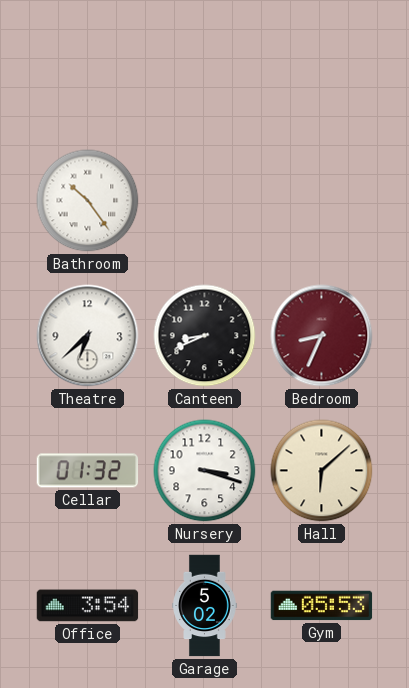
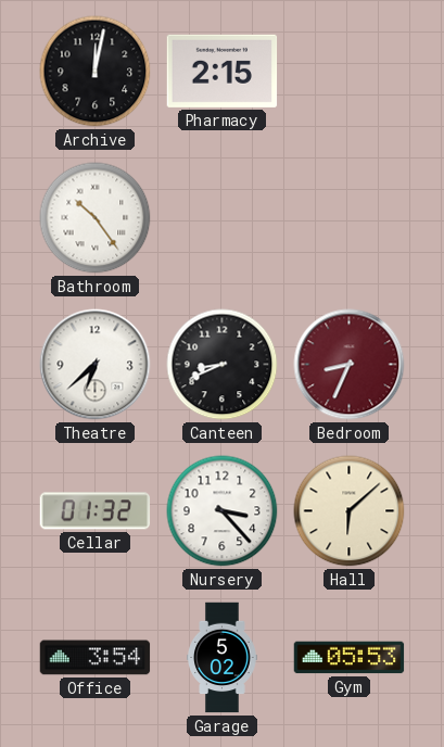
Archive: none -> 12:02
Pharmacy: none -> 2:15
Nursery: 3:18 -> 3:23
